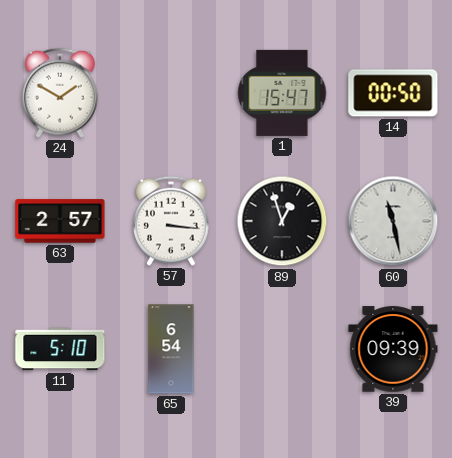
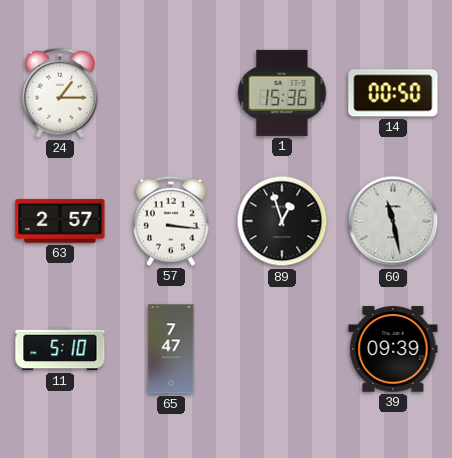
24: 1:50 -> 1:15
1: 15:47 -> 15:36
65: 6:54 -> 7:47
